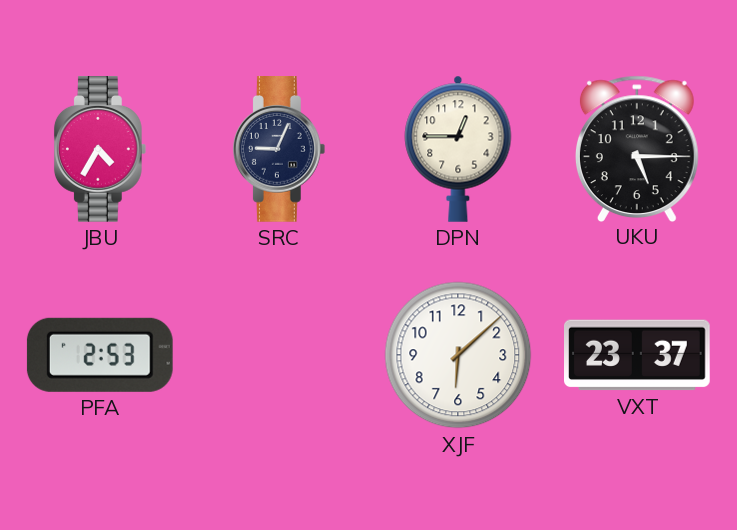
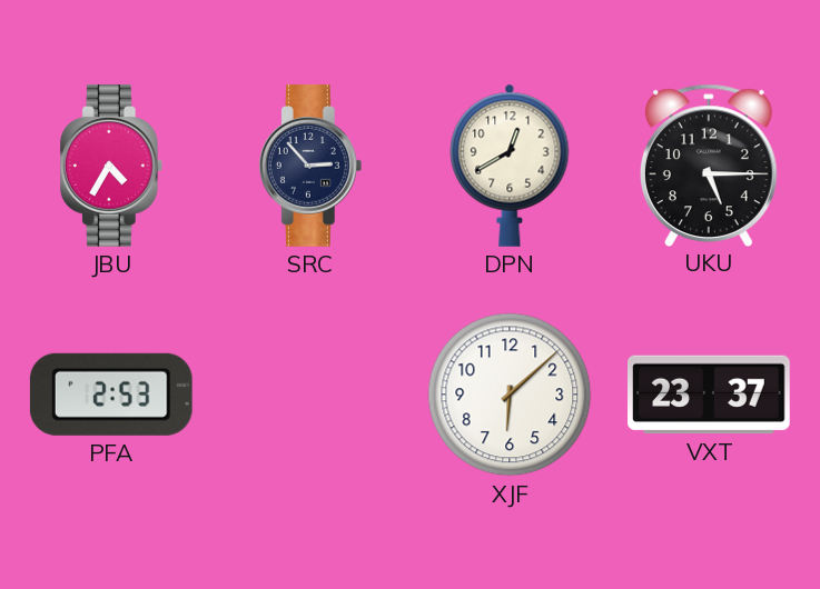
SRC: 9:04 -> 2:53
DPN: 12:45 -> 12:40
